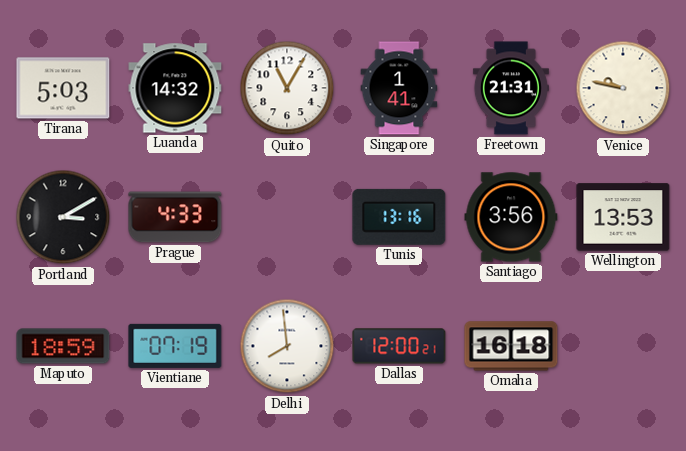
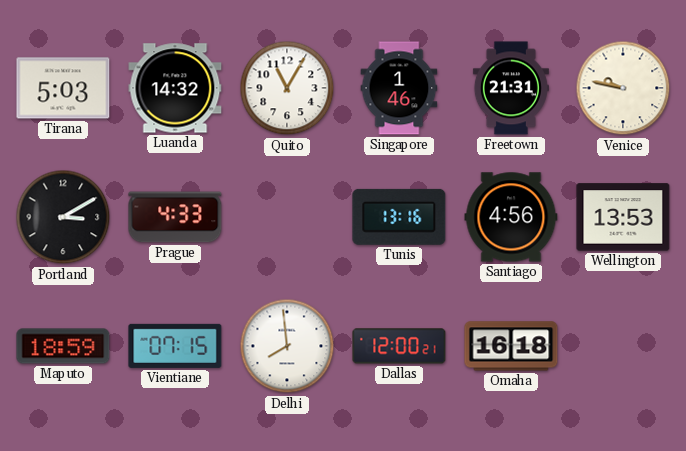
Singapore: 1:41 -> 1:46
Santiago: 3:56 -> 4:56
Vientiane: 07:19 -> 07:15
